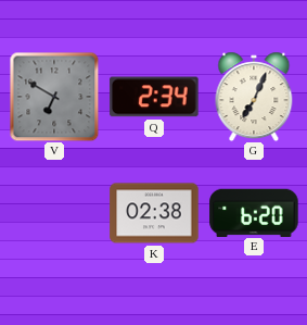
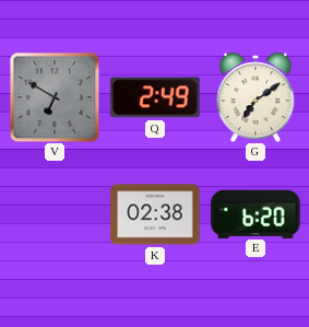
Q: 2:34 -> 2:49
G: 7:04 -> 7:09
